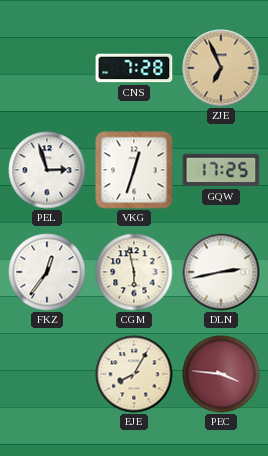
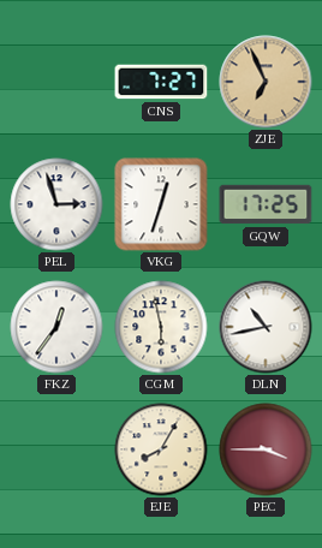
CNS: 7:28 -> 7:27
DLN: 2:43 -> 10:43
PEC: 3:46 -> 3:45
